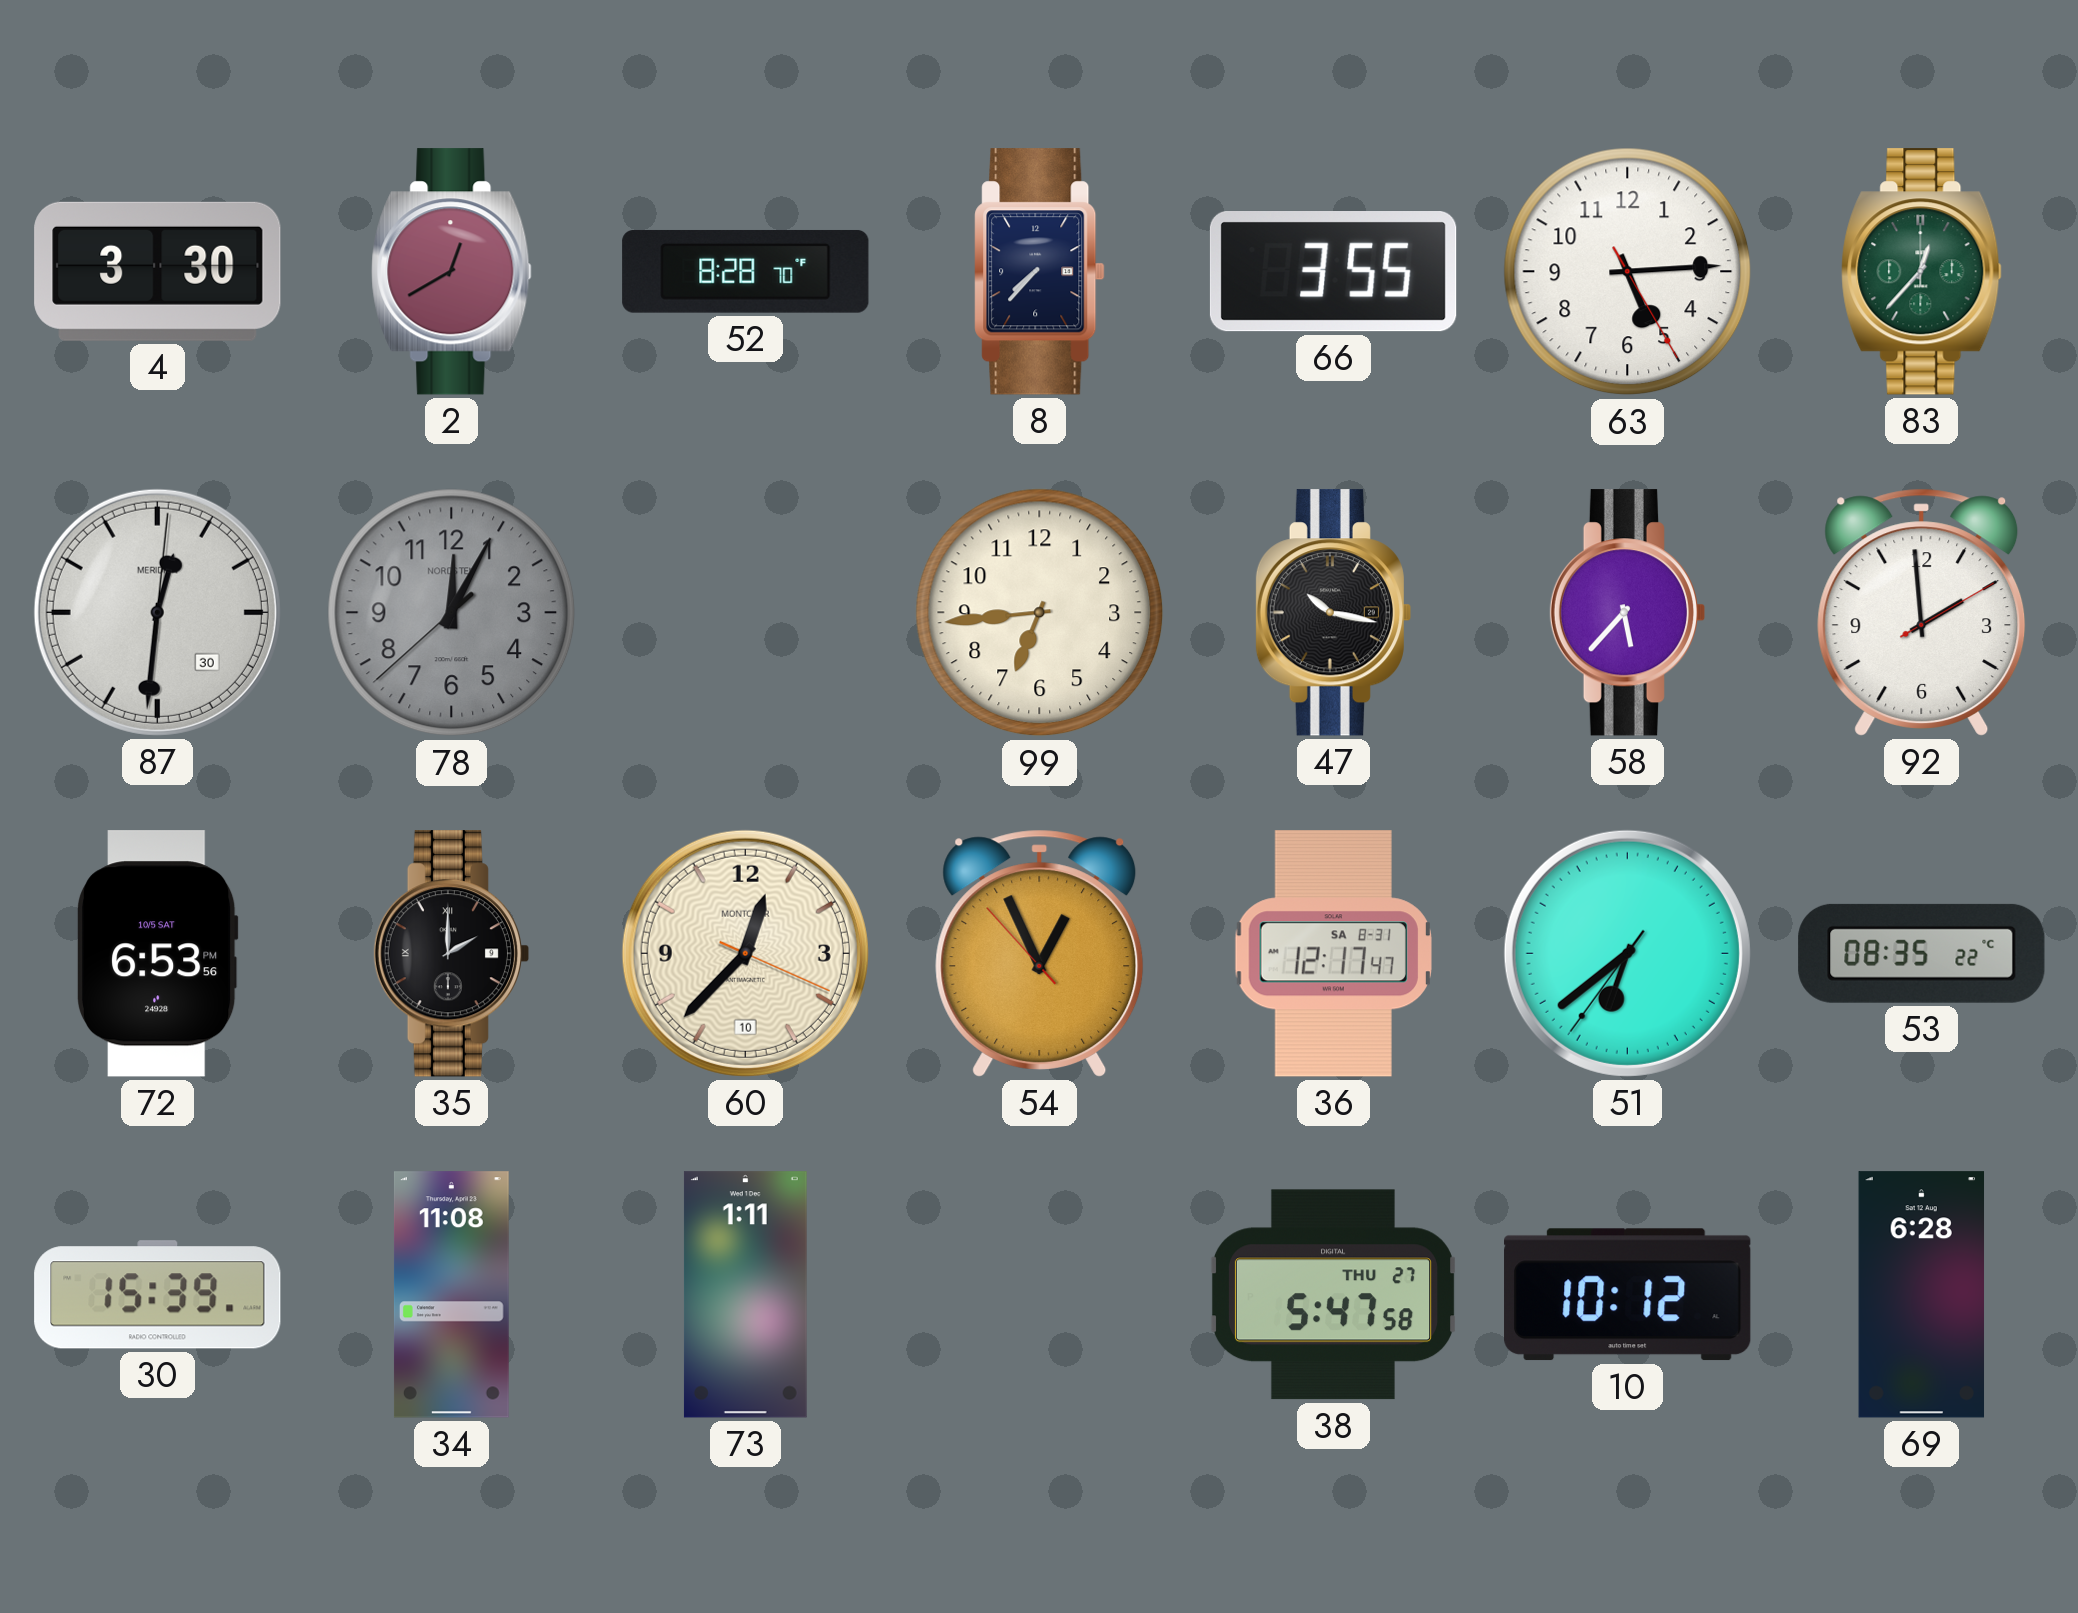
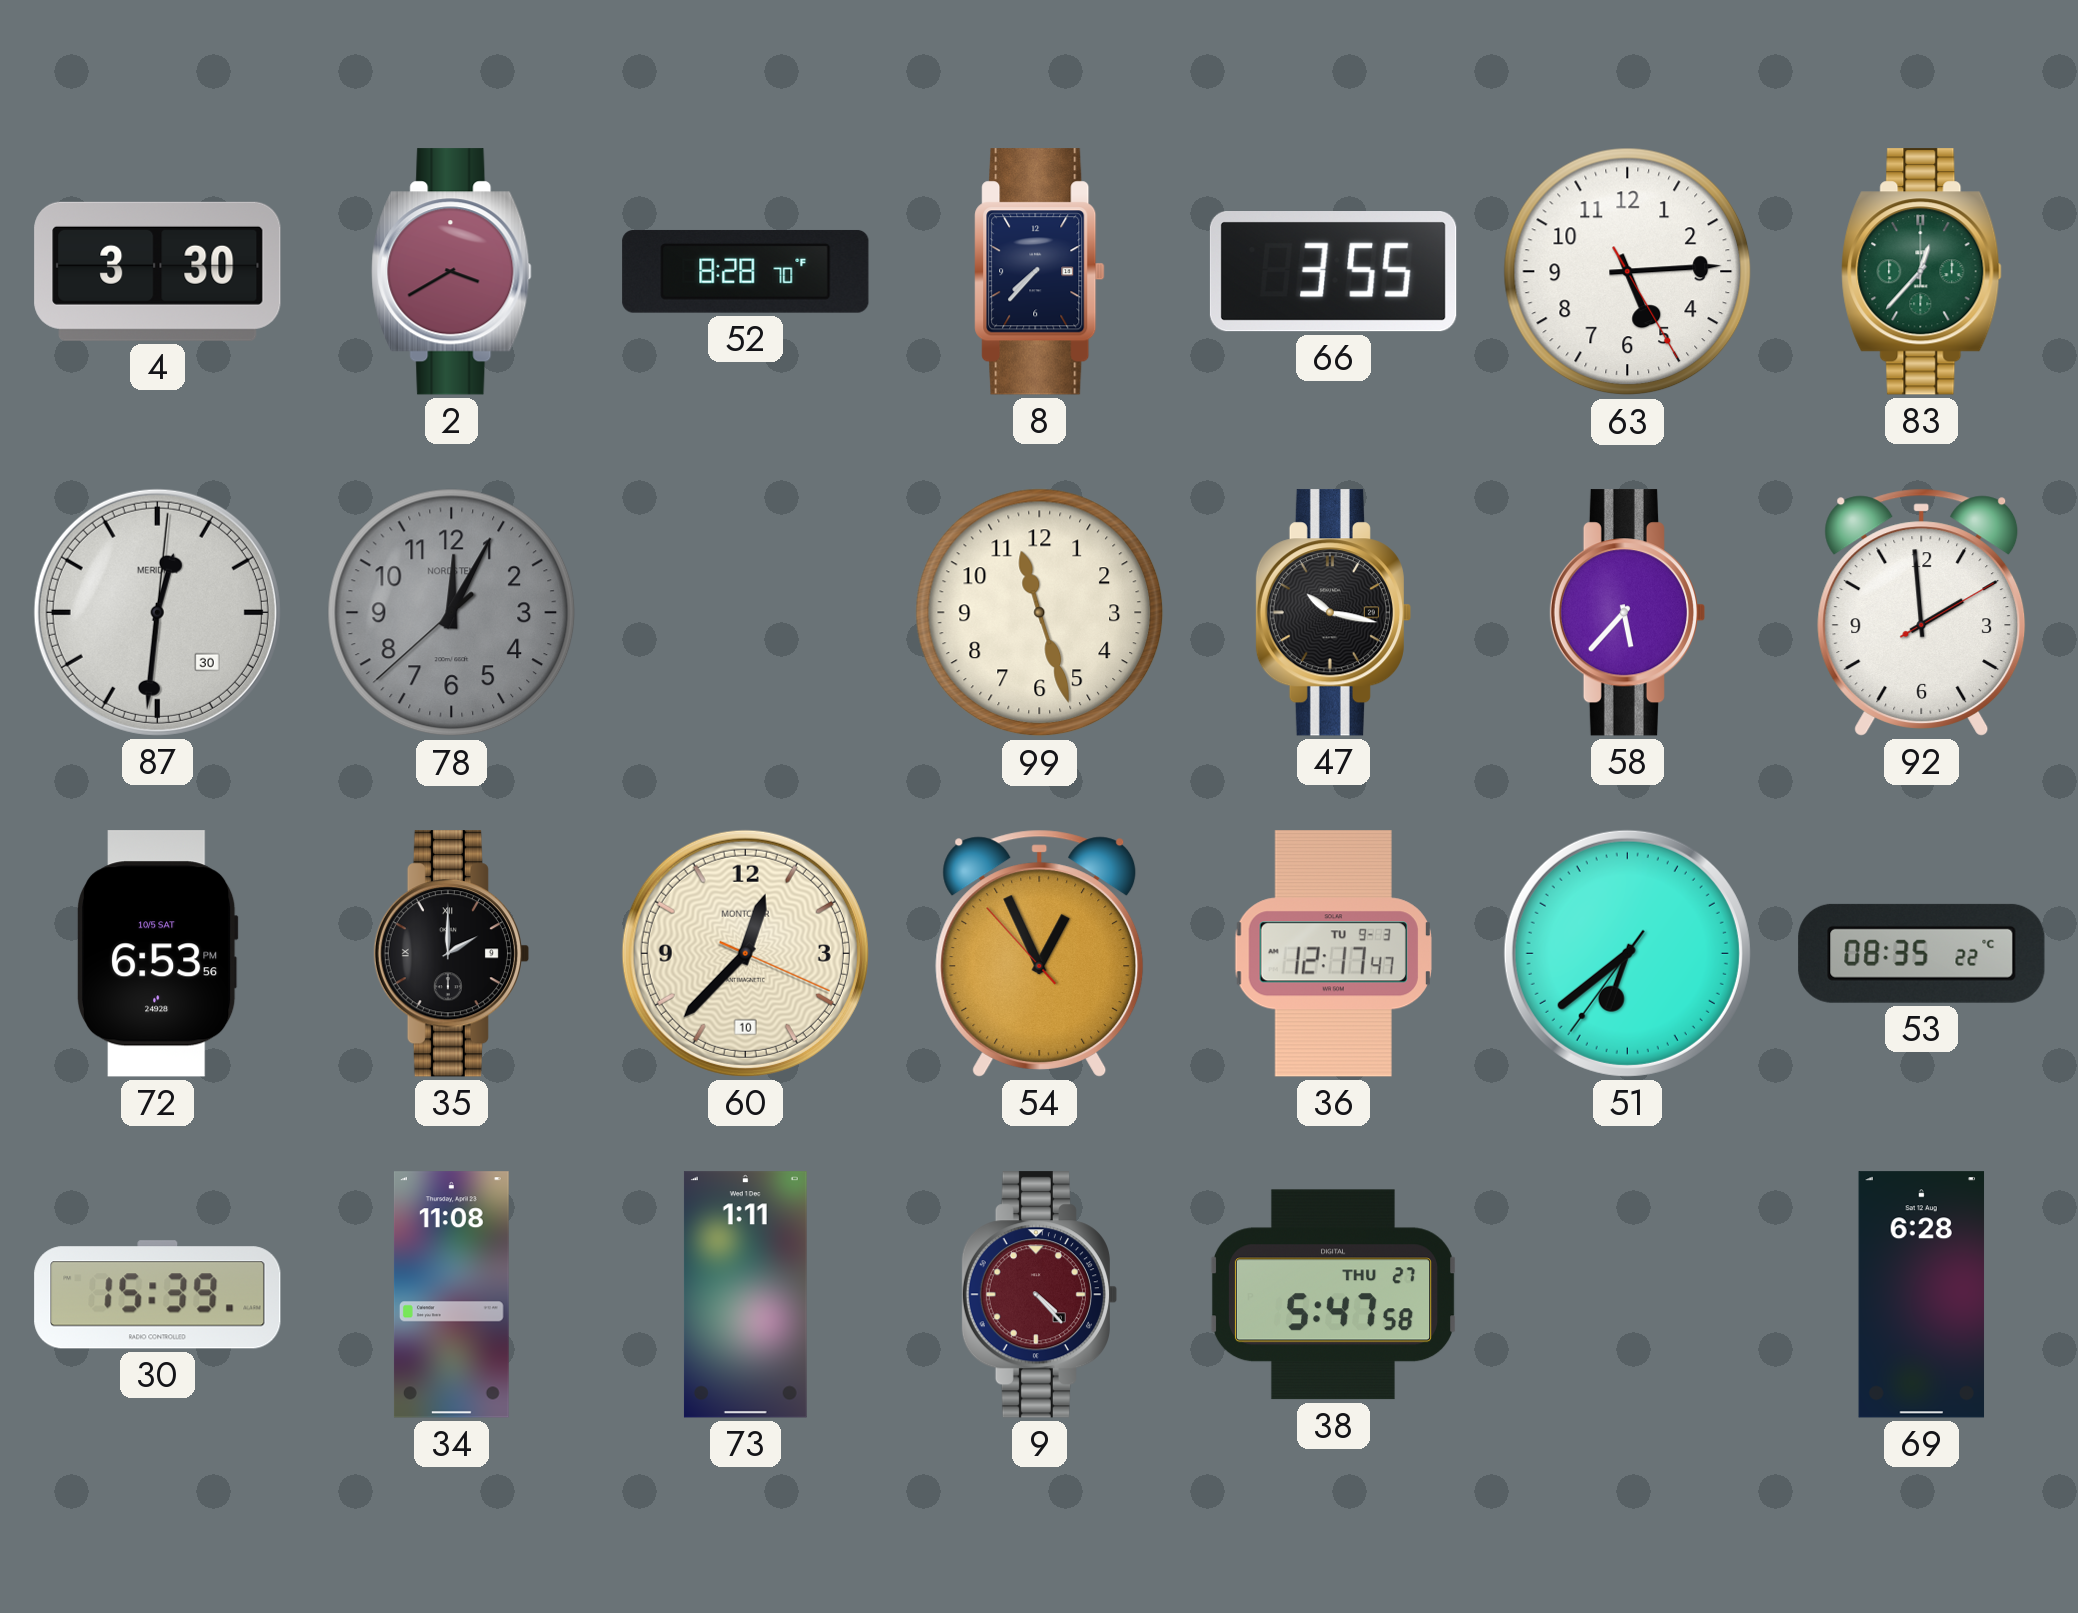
2: 12:40 -> 3:40
99: 6:44 -> 11:27
36 date: SA 8-31 -> TU 9-3
9: none -> 4:23
10: 10:12 -> none
